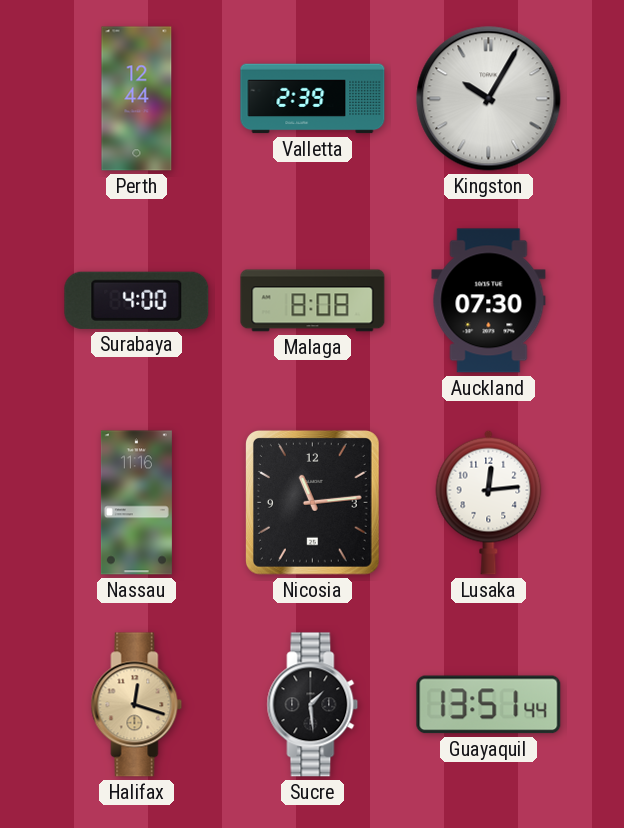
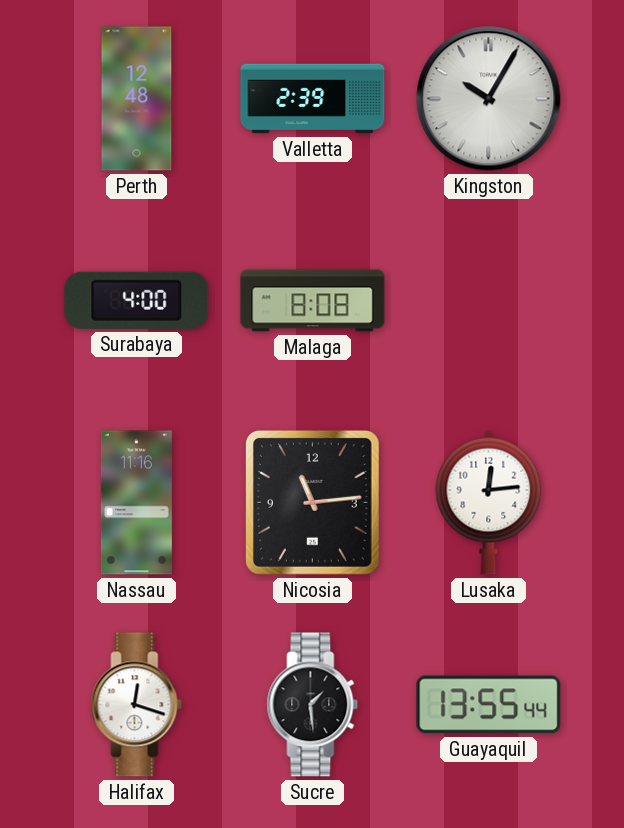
Perth: 12:44 -> 12:48
Auckland: 07:30 -> none
Halifax dial: champagne -> white
Guayaquil: 13:51 -> 13:55
